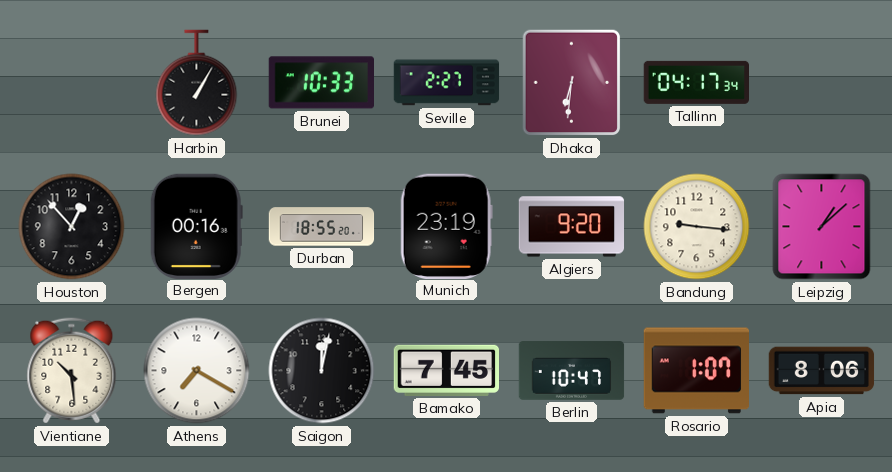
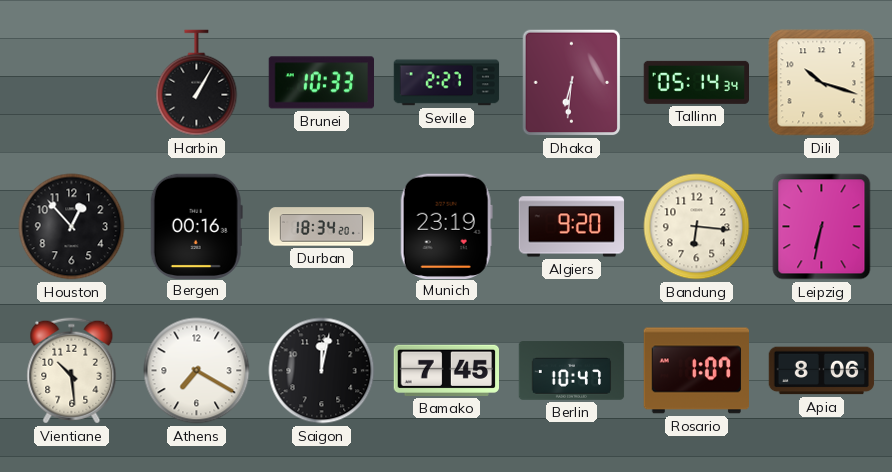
Tallinn: 04:17 -> 05:14
Dili: none -> 10:18
Durban: 18:55 -> 18:34
Bandung: 9:16 -> 6:16
Leipzig: 1:08 -> 6:32
